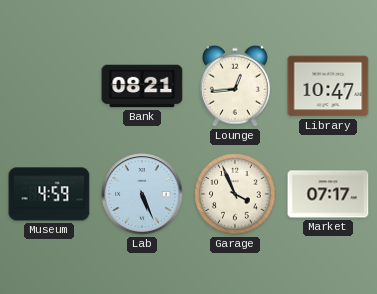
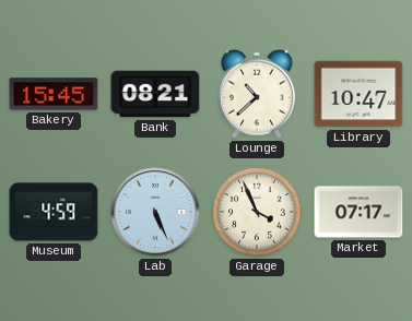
Bakery: none -> 15:45
Lounge: 12:44 -> 10:38
